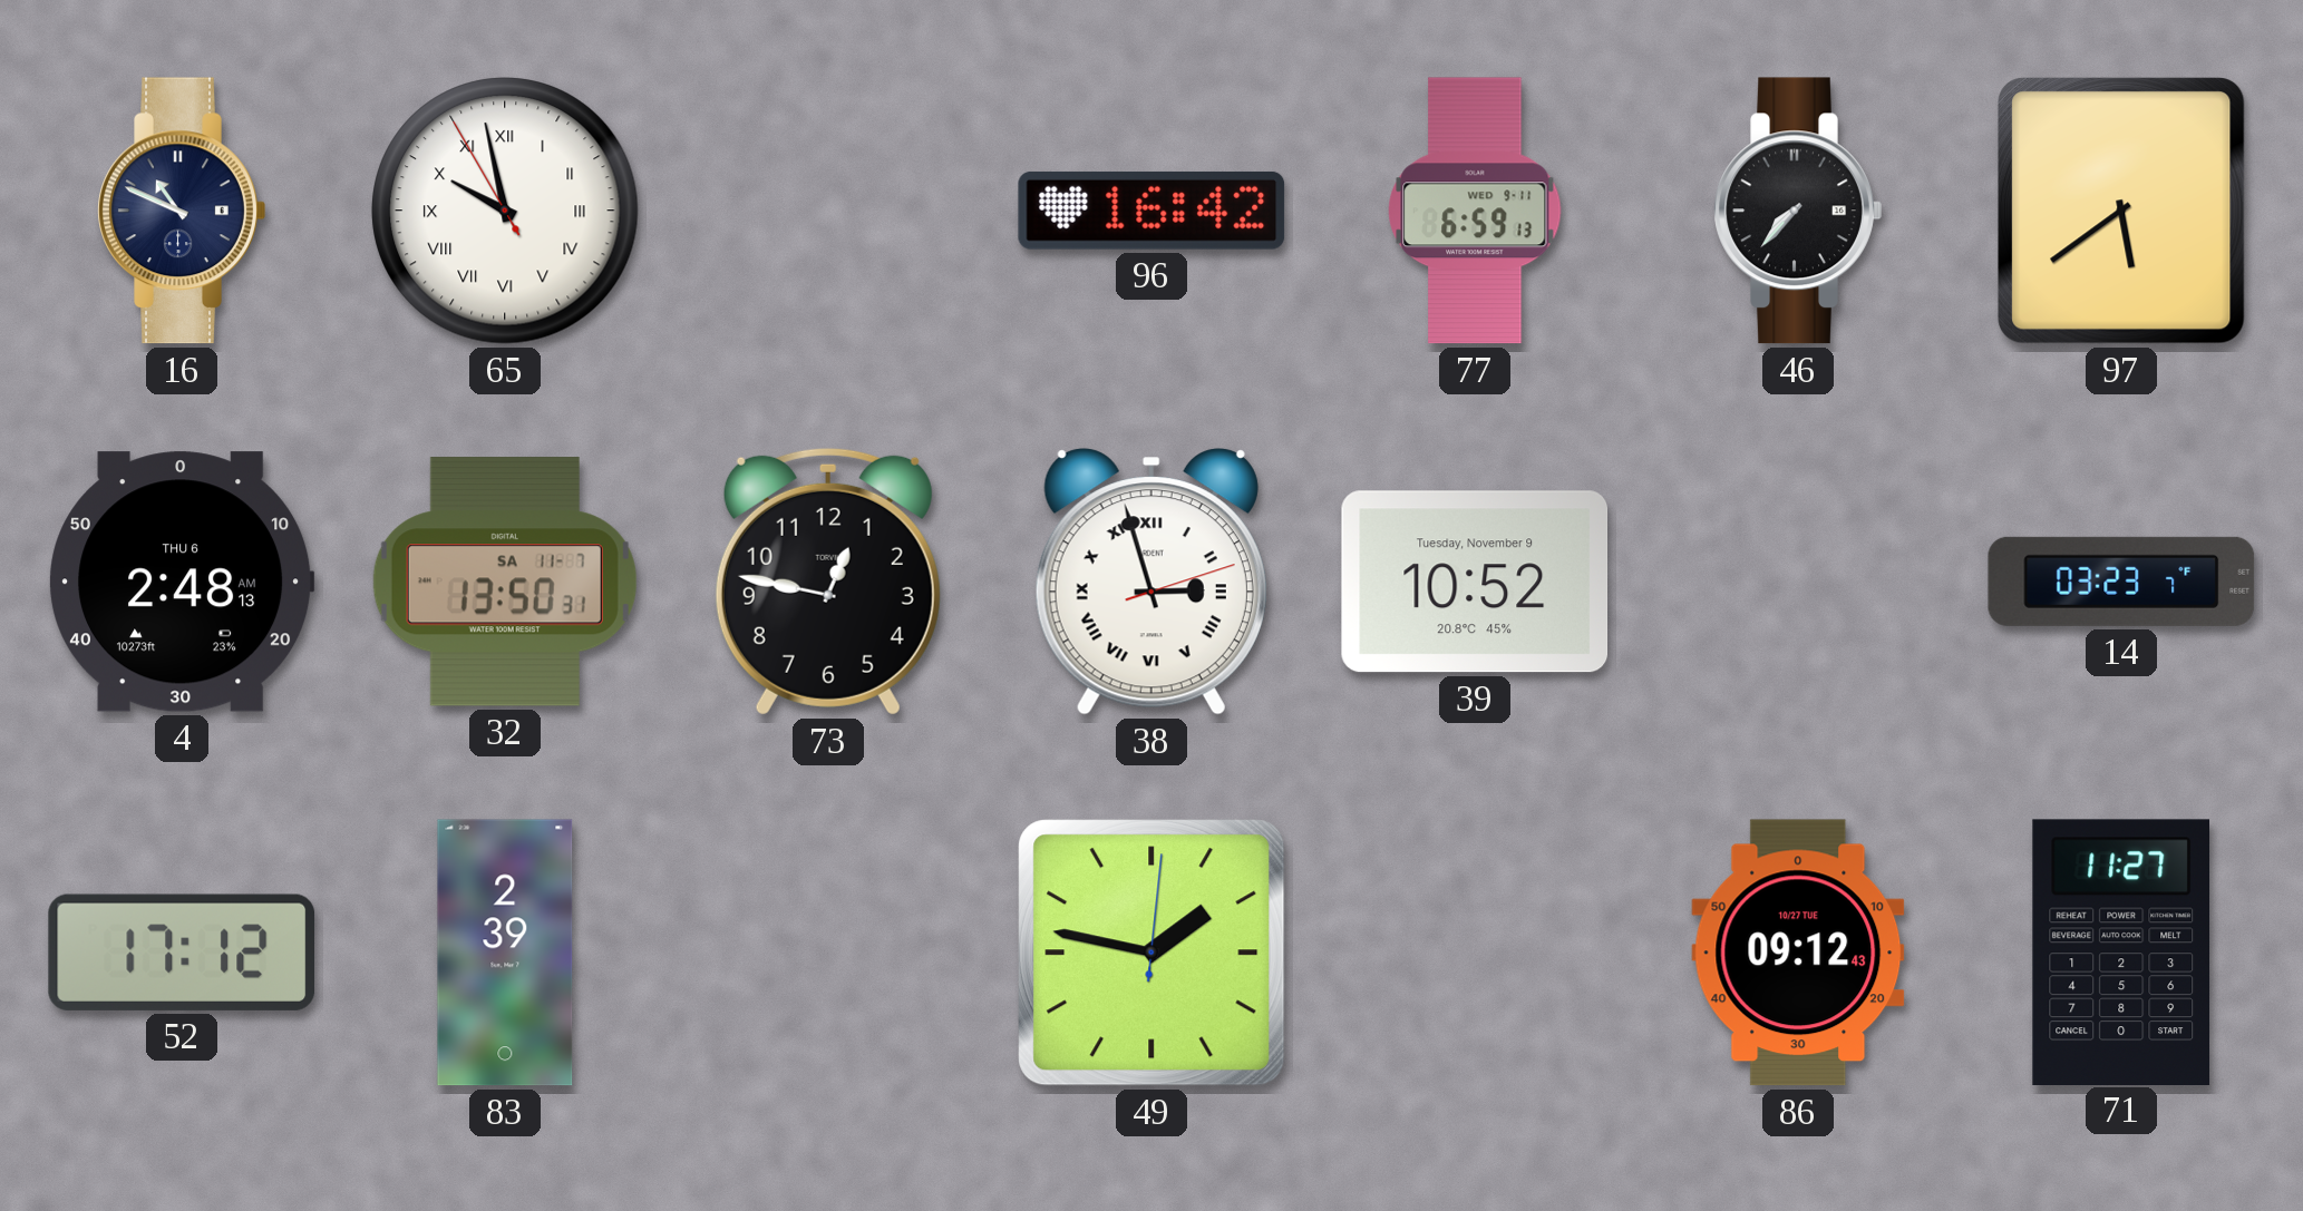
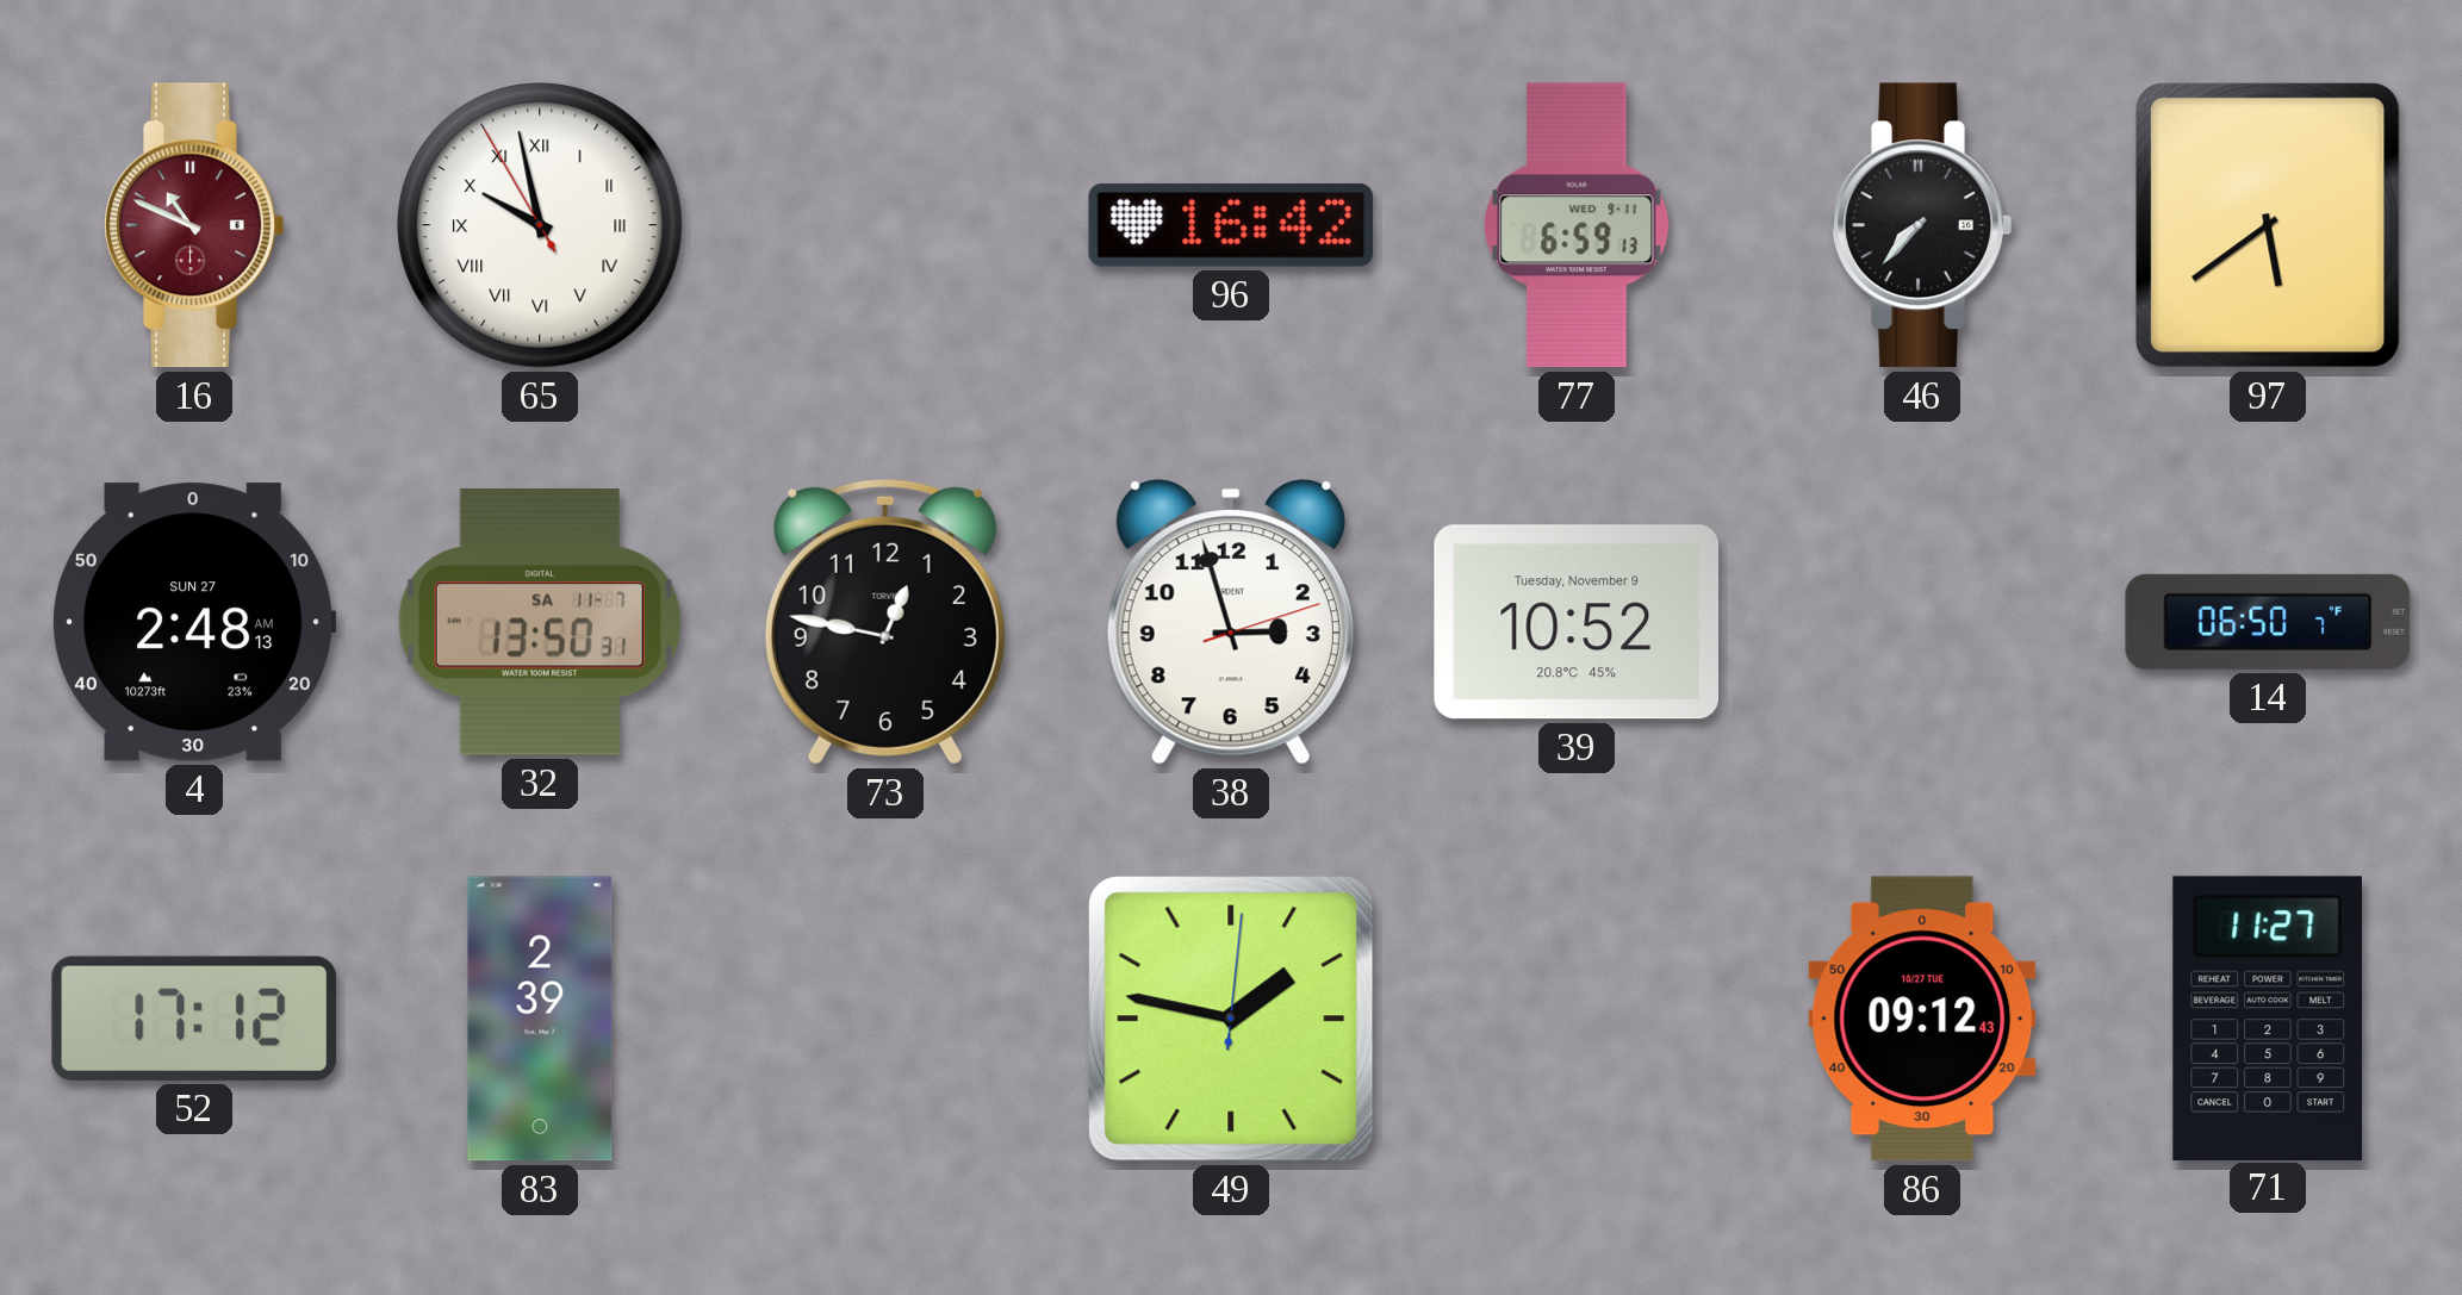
16 dial: navy -> burgundy
4 date: THU 6 -> SUN 27
38 numerals: Roman -> Arabic
14: 03:23 -> 06:50
